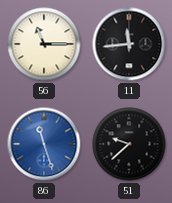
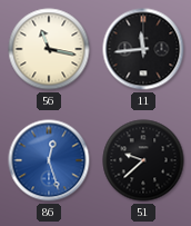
56: 11:15 -> 11:17
86: 11:27 -> 12:27
